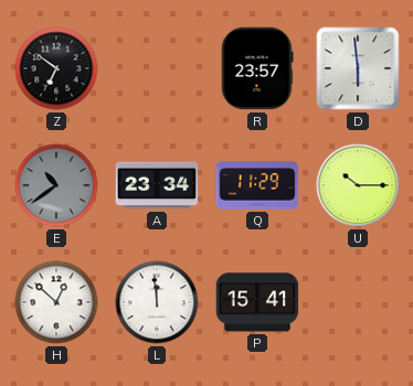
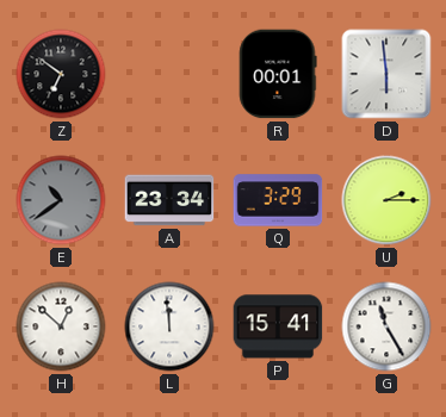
R: 23:57 -> 00:01
Q: 11:29 -> 3:29
U: 10:15 -> 2:15
G: none -> 11:25
